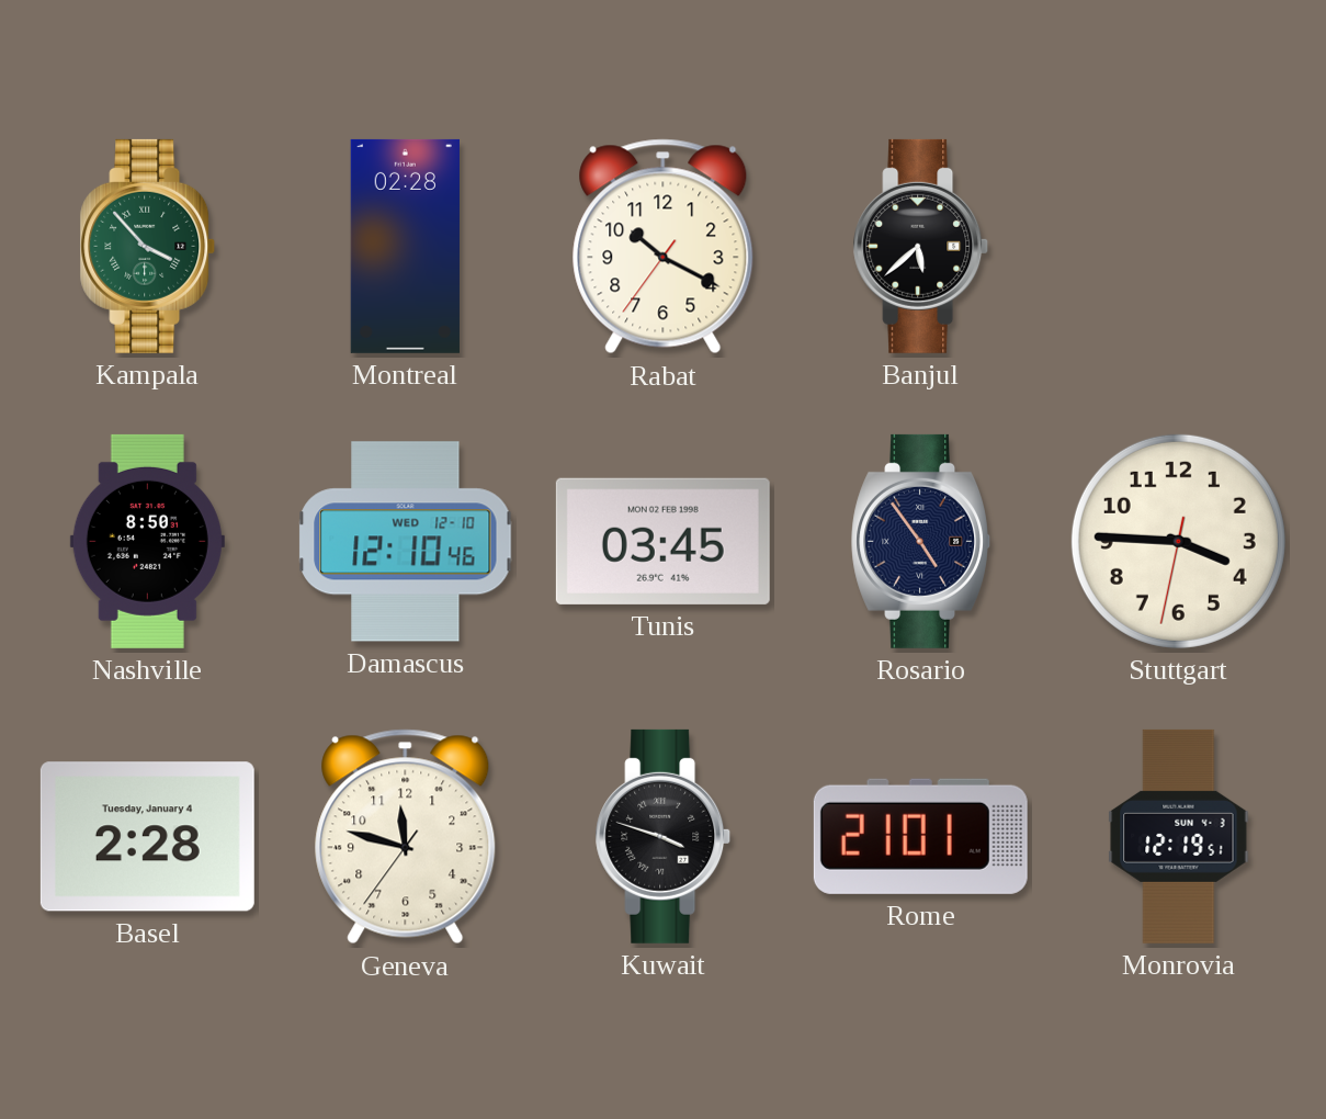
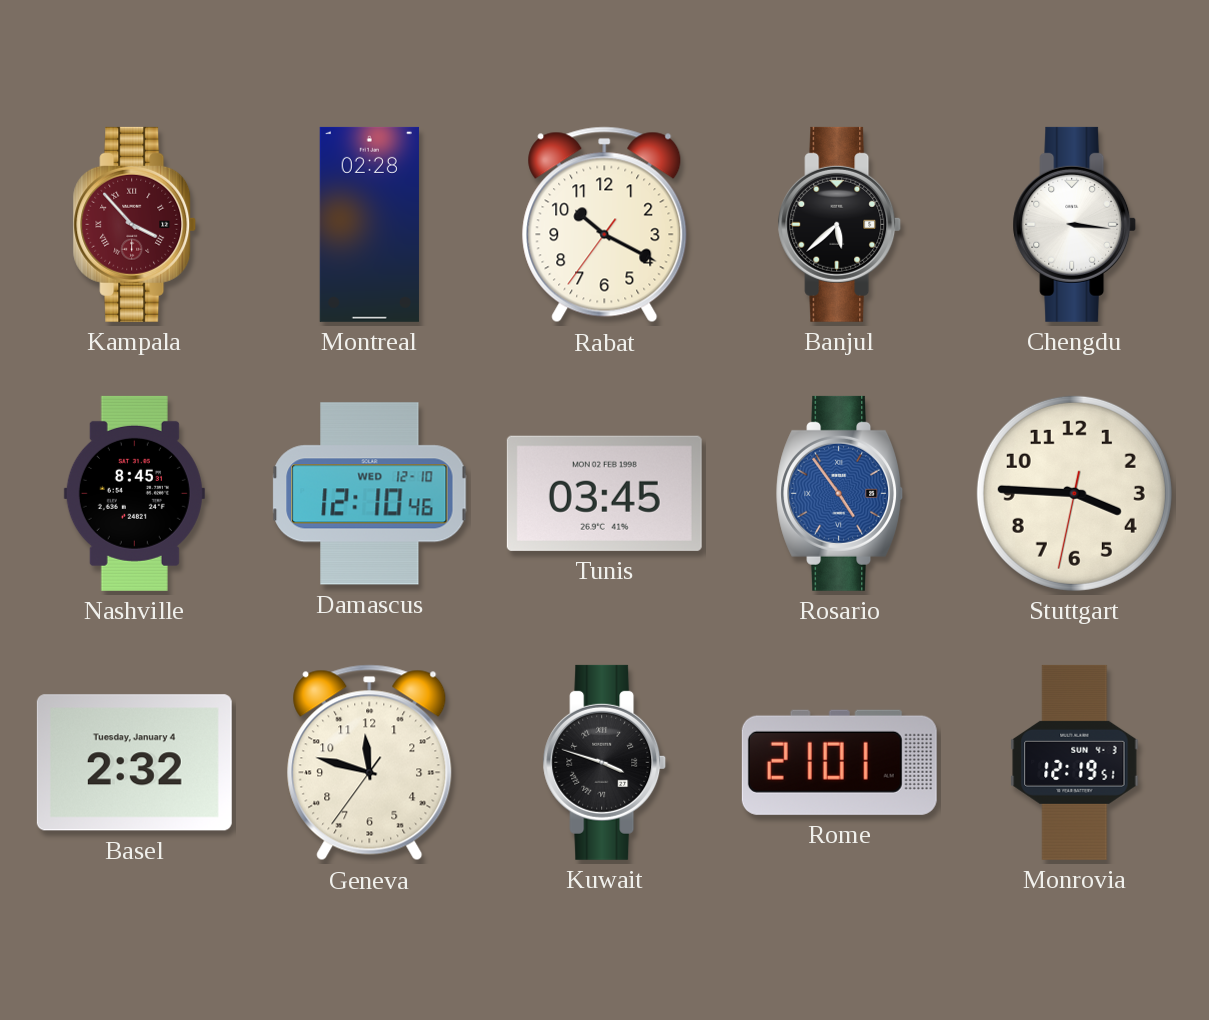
Kampala dial: green -> burgundy
Chengdu: none -> 3:16
Nashville: 8:50 -> 8:45
Rosario dial: navy -> blue
Basel: 2:28 -> 2:32
